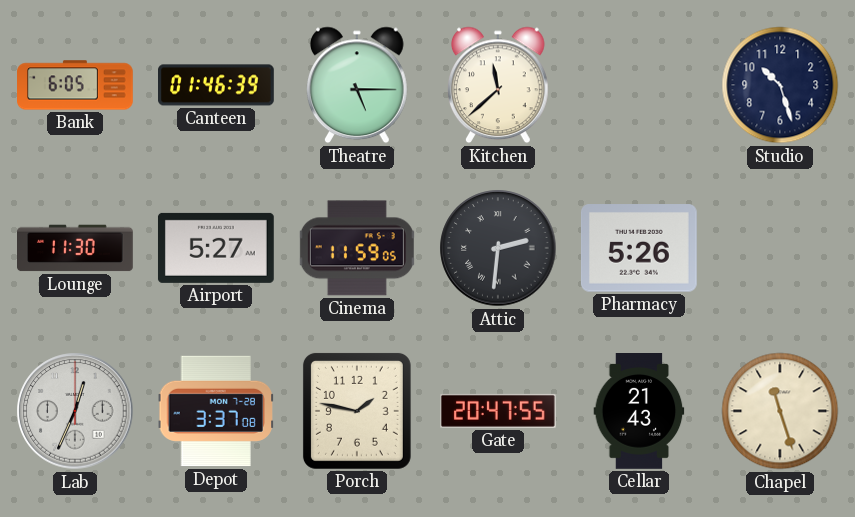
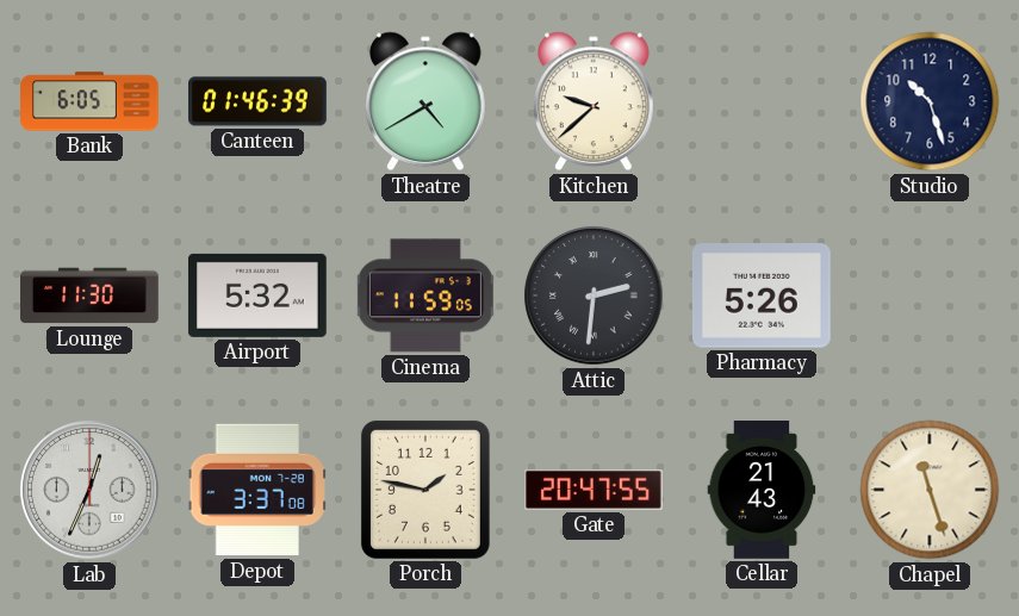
Theatre: 5:15 -> 4:40
Kitchen: 11:38 -> 9:38
Airport: 5:27 -> 5:32
